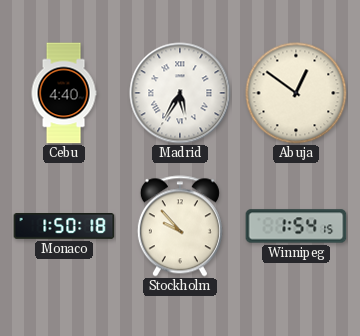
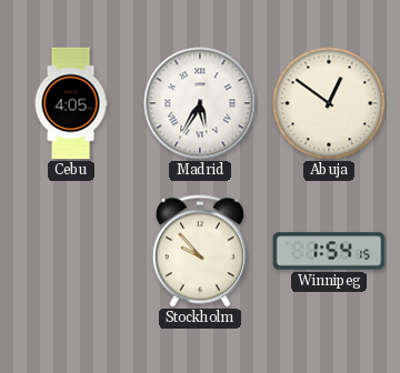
Cebu: 4:40 -> 4:05
Monaco: 1:50 -> none
